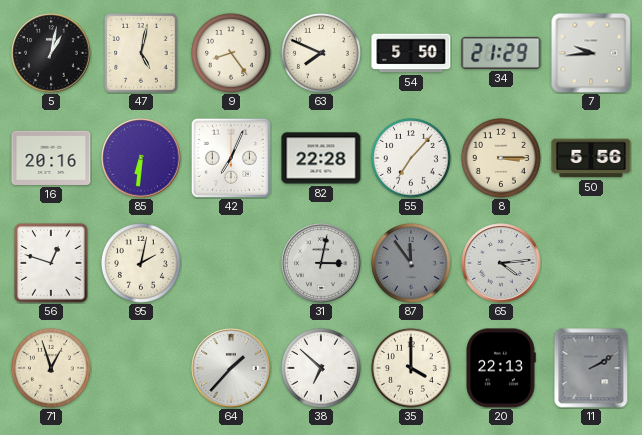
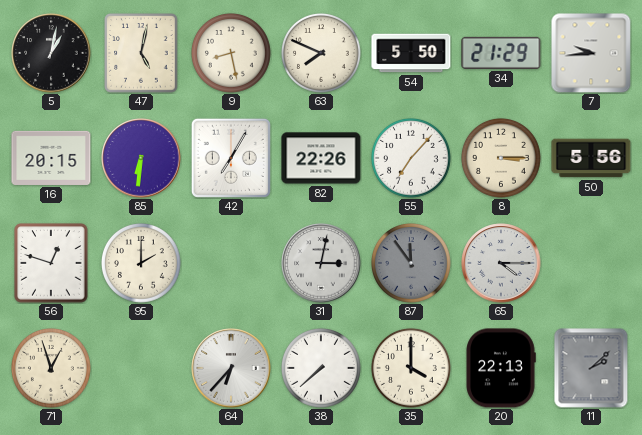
9: 8:24 -> 8:28
16: 20:16 -> 20:15
42: 7:04 -> 7:05
82: 22:28 -> 22:26
95: 2:02 -> 2:00
65: 4:14 -> 4:15
64: 1:37 -> 6:37
38: 6:52 -> 7:38
11: 2:10 -> 2:08
